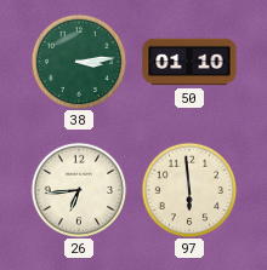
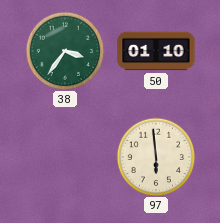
38: 3:14 -> 3:36
26: 6:44 -> none
